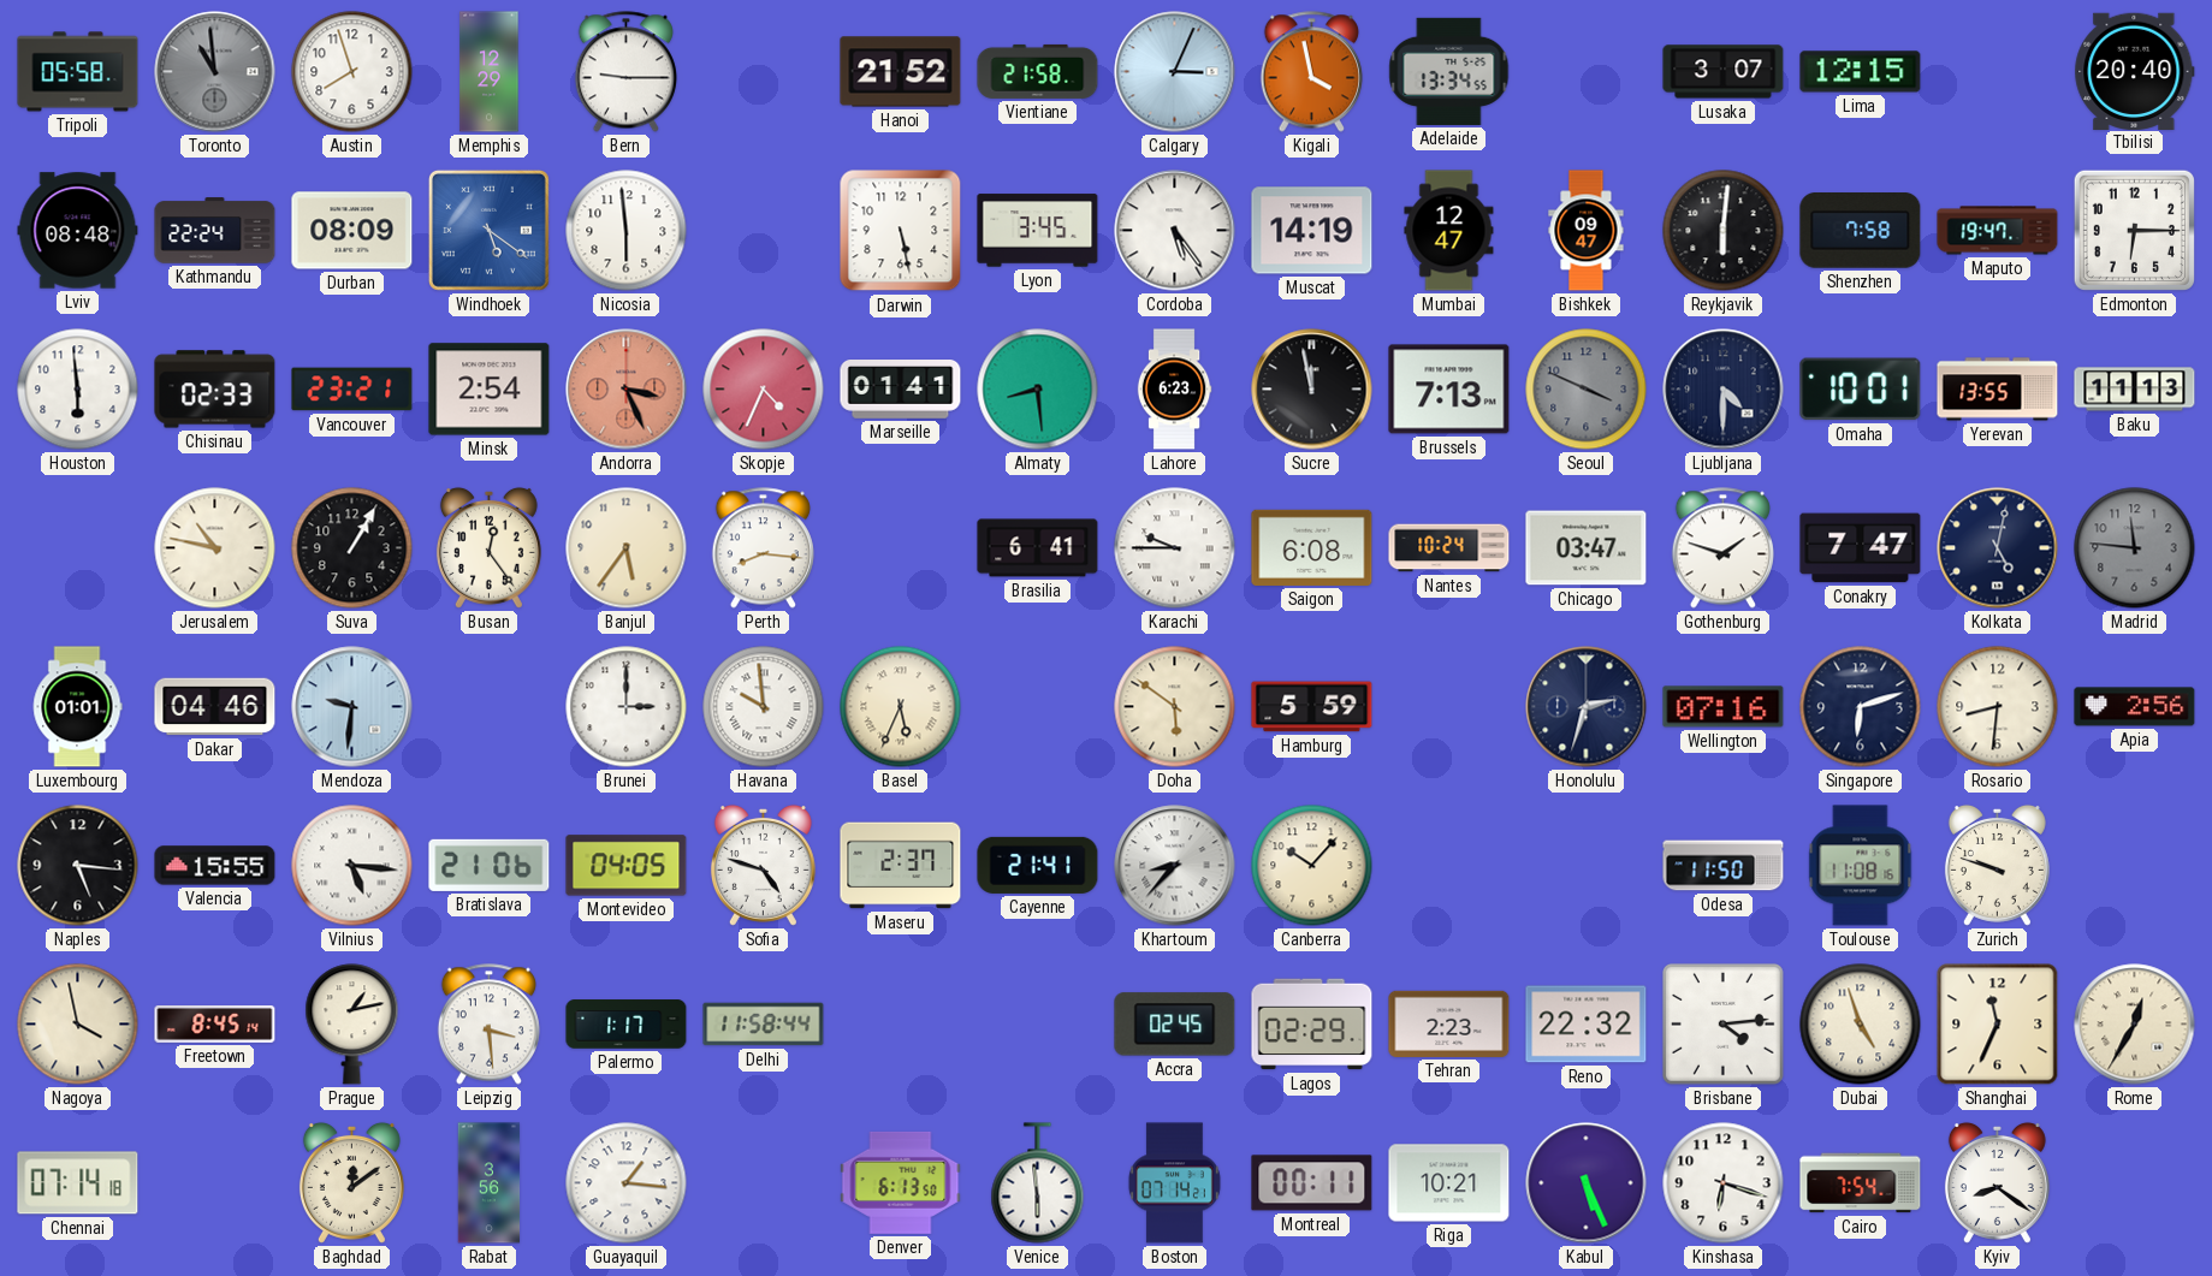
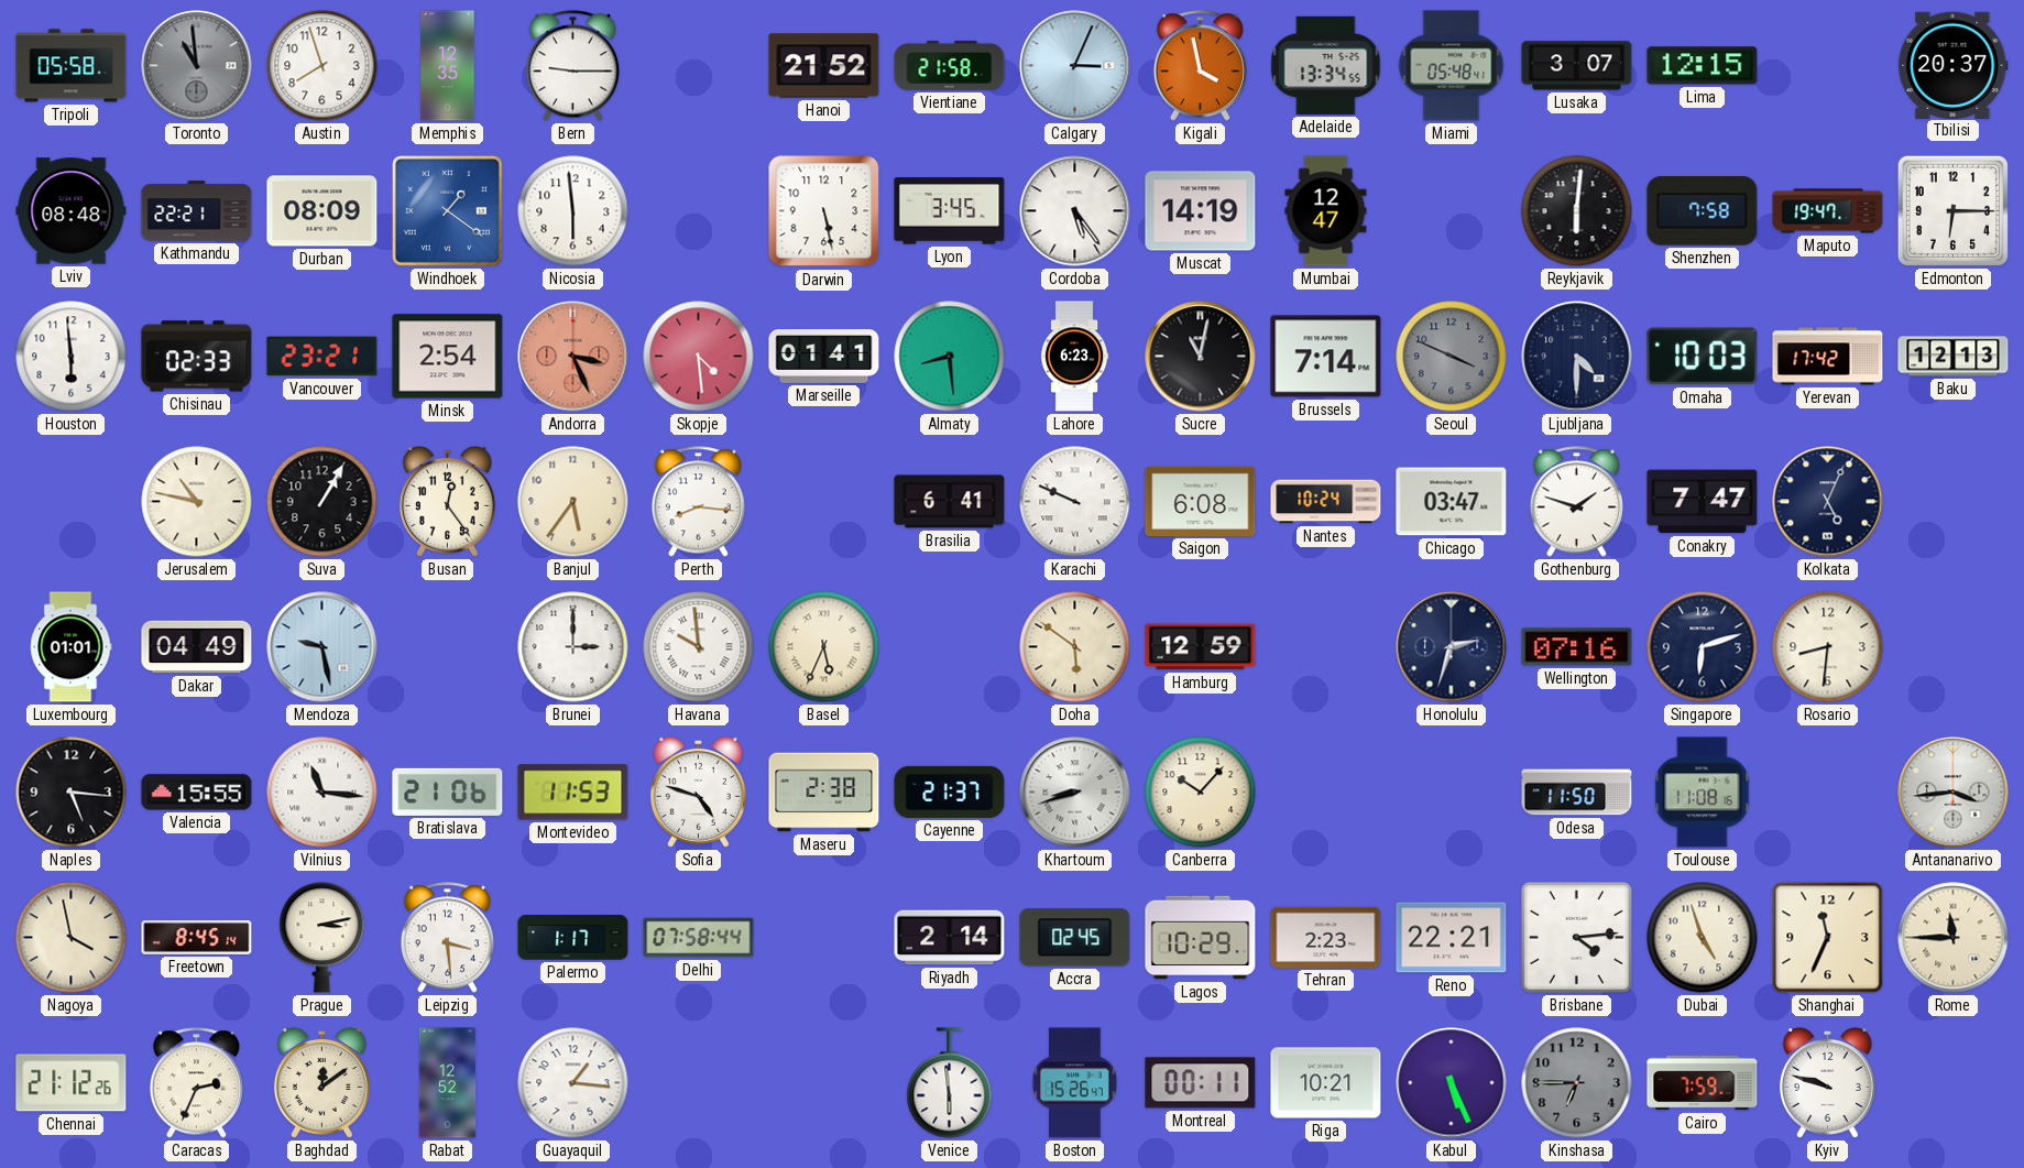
Memphis: 12:29 -> 12:35
Miami: none -> 05:48
Tbilisi: 20:40 -> 20:37
Kathmandu: 22:24 -> 22:21
Windhoek: 5:21 -> 1:21
Bishkek: 09:47 -> none
Skopje: 4:34 -> 4:29
Sucre: 11:58 -> 11:02
Brussels: 7:13 -> 7:14
Omaha: 10:01 -> 10:03
Yerevan: 13:55 -> 17:42
Baku: 11:13 -> 12:13
Karachi: 9:45 -> 9:49
Kolkata: 5:02 -> 5:04
Madrid: 11:46 -> none
Dakar: 04:46 -> 04:49
Mendoza: 9:31 -> 9:28
Hamburg: 5:59 -> 12:59
Apia: 2:56 -> none
Vilnius: 5:16 -> 11:16
Montevideo: 04:05 -> 11:53
Maseru: 2:37 -> 2:38
Cayenne: 21:41 -> 21:37
Khartoum: 8:37 -> 8:42
Zurich: 9:48 -> none
Antananarivo: none -> 3:44
Prague: 1:13 -> 3:13
Delhi: 11:58 -> 07:58
Riyadh: none -> 2:14
Lagos: 02:29 -> 10:29
Reno: 22:32 -> 22:21
Rome: 12:35 -> 11:45
Chennai: 07:14 -> 21:12
Caracas: none -> 2:34
Rabat: 3:56 -> 12:52
Denver: 6:13 -> none
Boston: 07:14 -> 15:26
Kinshasa: 6:18 -> 6:45
Kinshasa dial: white -> grey
Cairo: 7:54 -> 7:59
Kyiv: 8:21 -> 9:48
